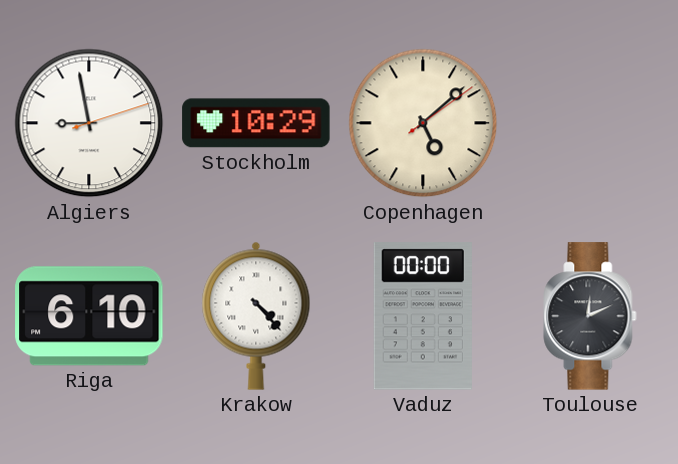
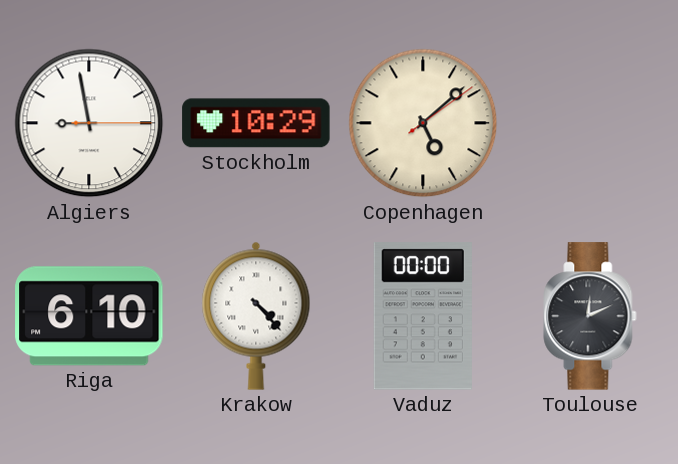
Algiers: 8:58:12 -> 8:58:15
